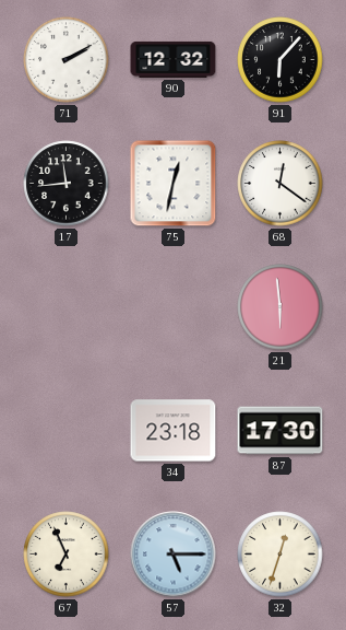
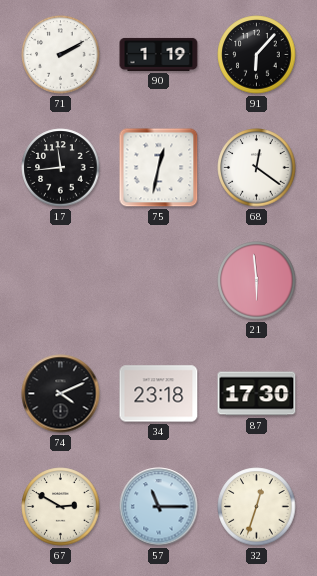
90: 12:32 -> 1:19
74: none -> 4:11
67: 6:56 -> 2:50
57: 5:15 -> 11:15
